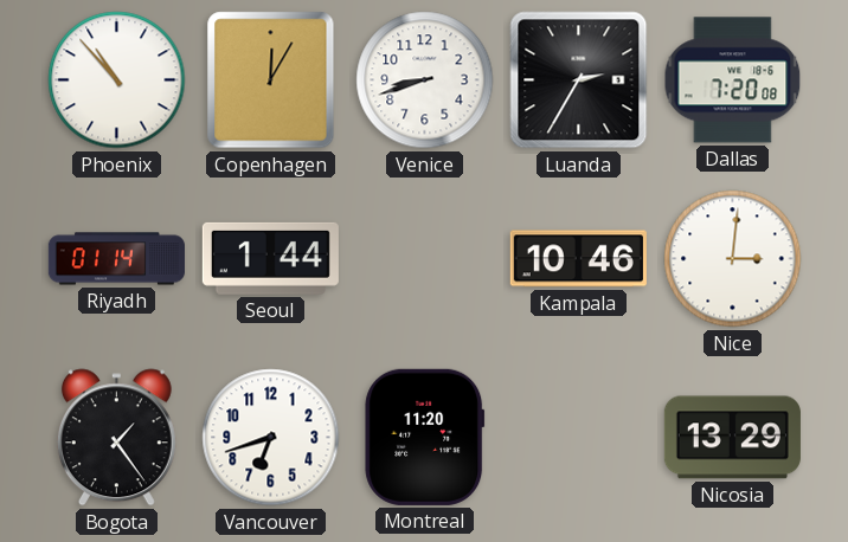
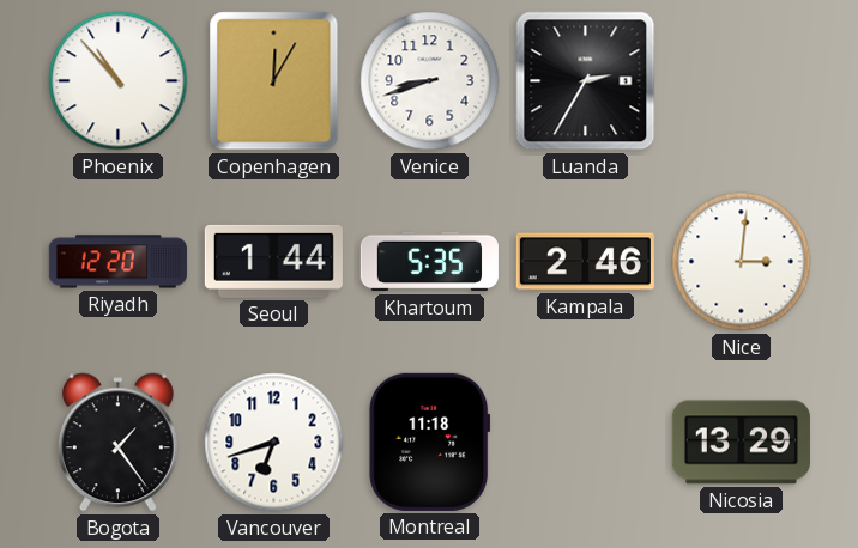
Dallas: 7:20 -> none
Riyadh: 01:14 -> 12:20
Khartoum: none -> 5:35
Kampala: 10:46 -> 2:46
Montreal: 11:20 -> 11:18
